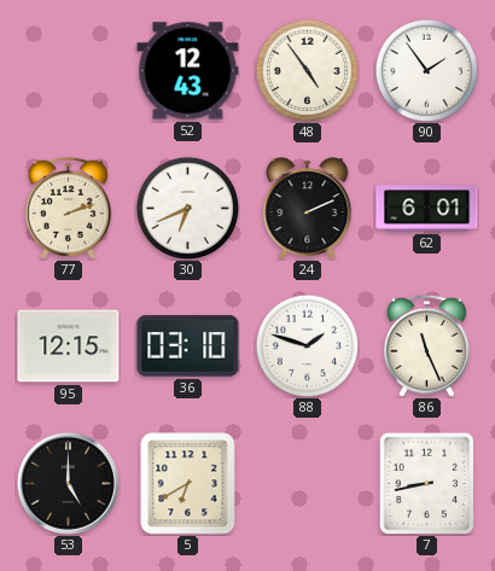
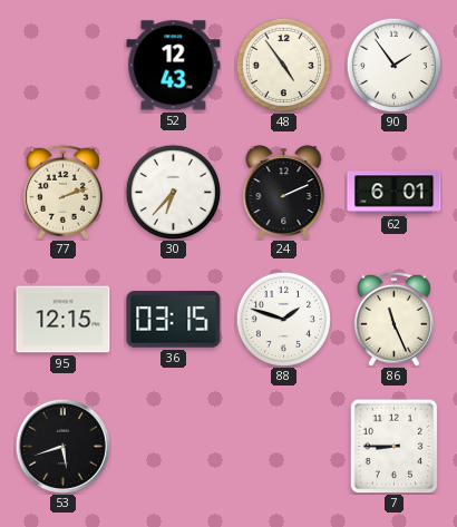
30: 6:41 -> 6:37
36: 03:10 -> 03:15
53: 5:00 -> 5:42
5: 6:40 -> none
7: 8:43 -> 8:45
